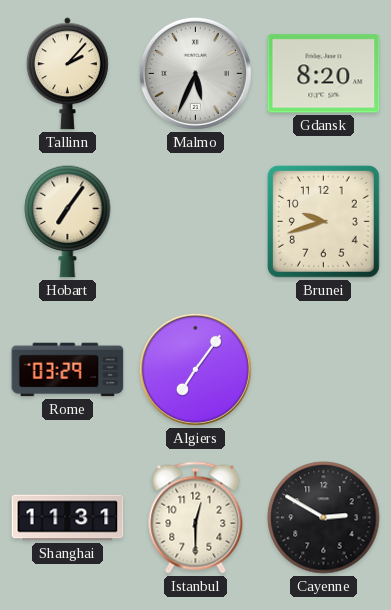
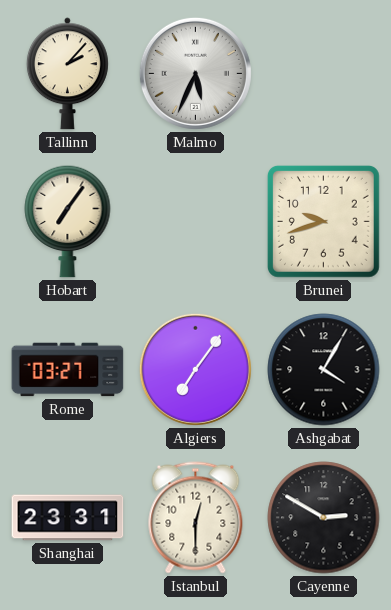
Gdansk: 8:20 -> none
Rome: 03:29 -> 03:27
Ashgabat: none -> 4:05
Shanghai: 11:31 -> 23:31
